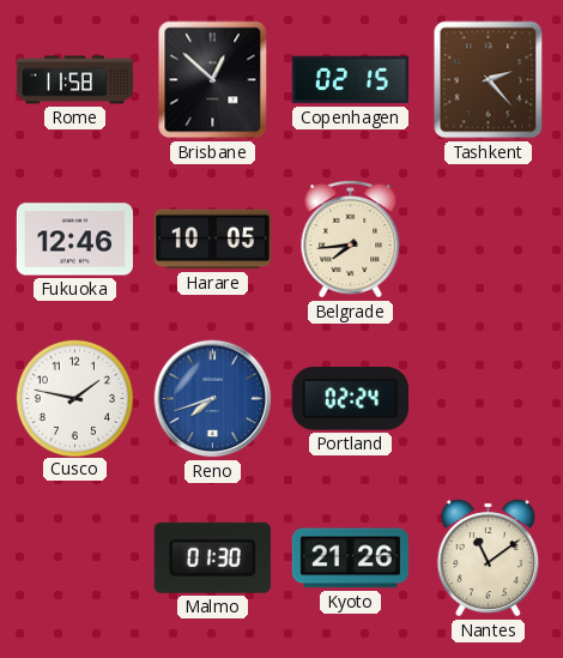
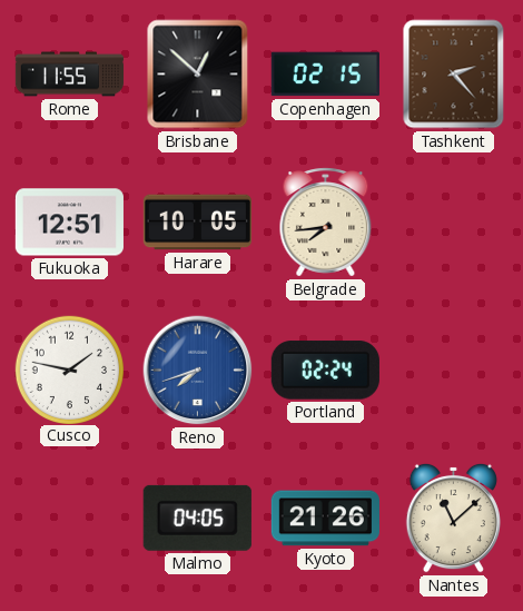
Rome: 11:58 -> 11:55
Fukuoka: 12:46 -> 12:51
Malmo: 01:30 -> 04:05
Nantes: 11:09 -> 11:08
